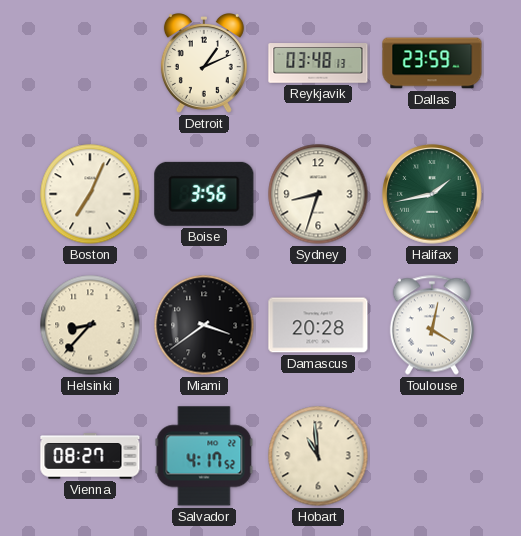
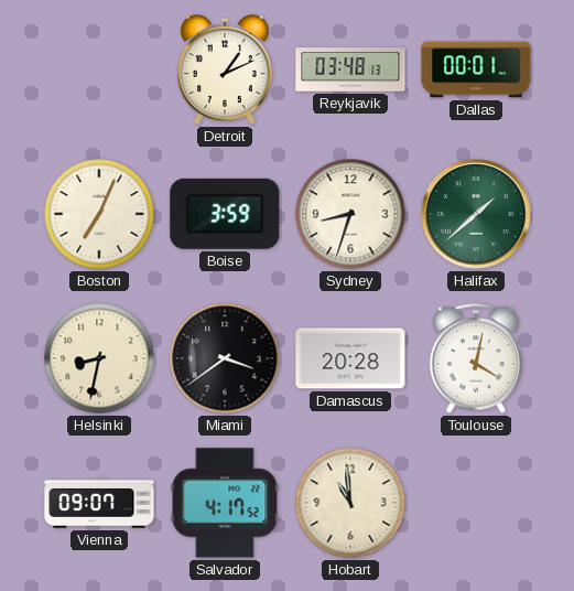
Dallas: 23:59 -> 00:01
Boise: 3:56 -> 3:59
Halifax: 1:43 -> 1:38
Helsinki: 8:37 -> 8:32
Vienna: 08:27 -> 09:07
